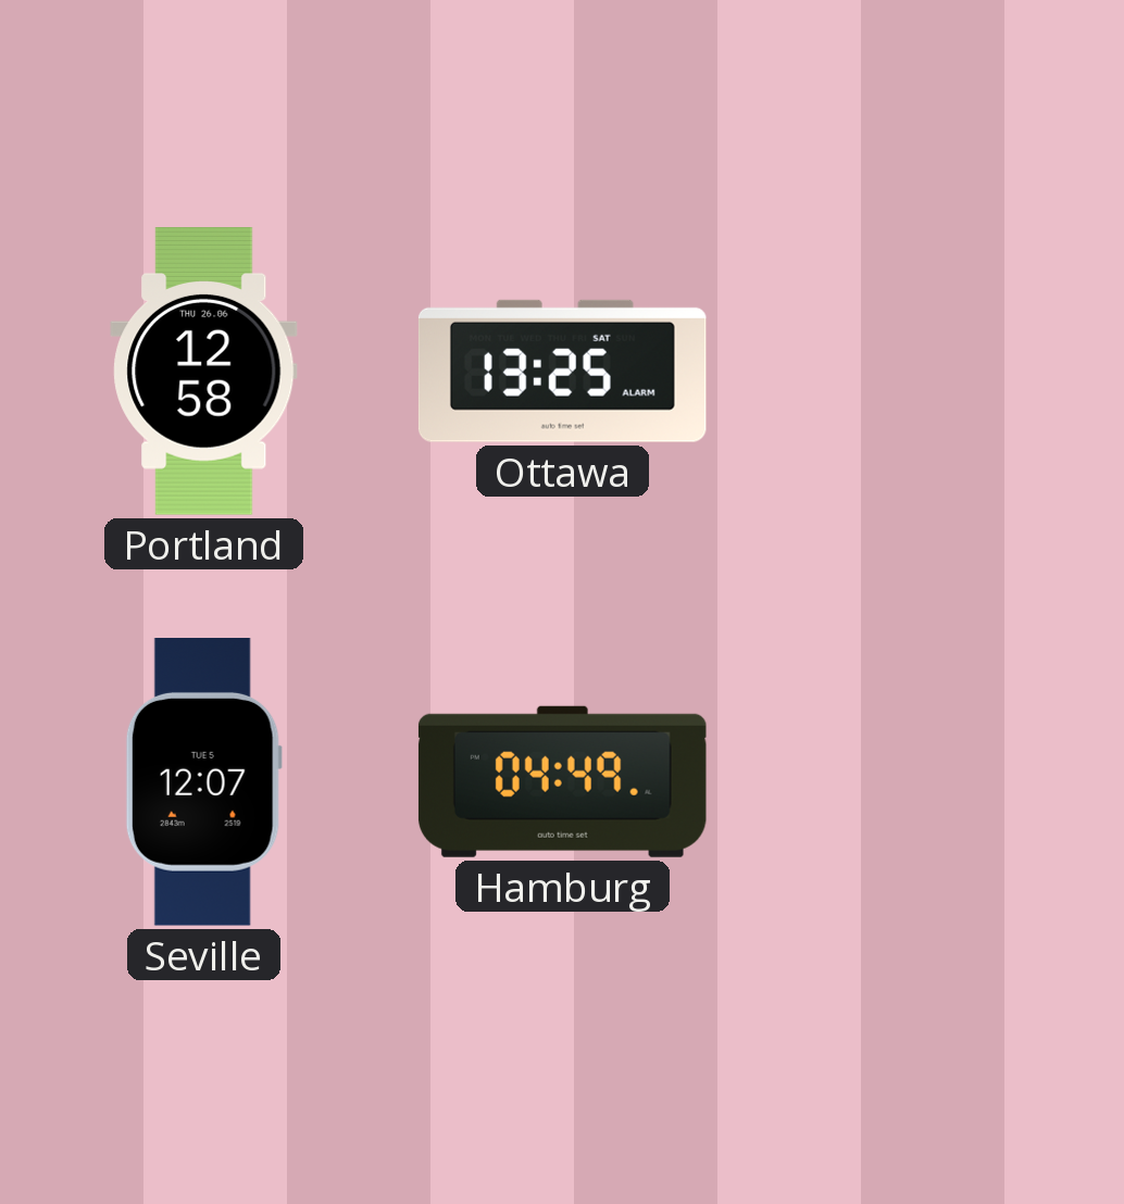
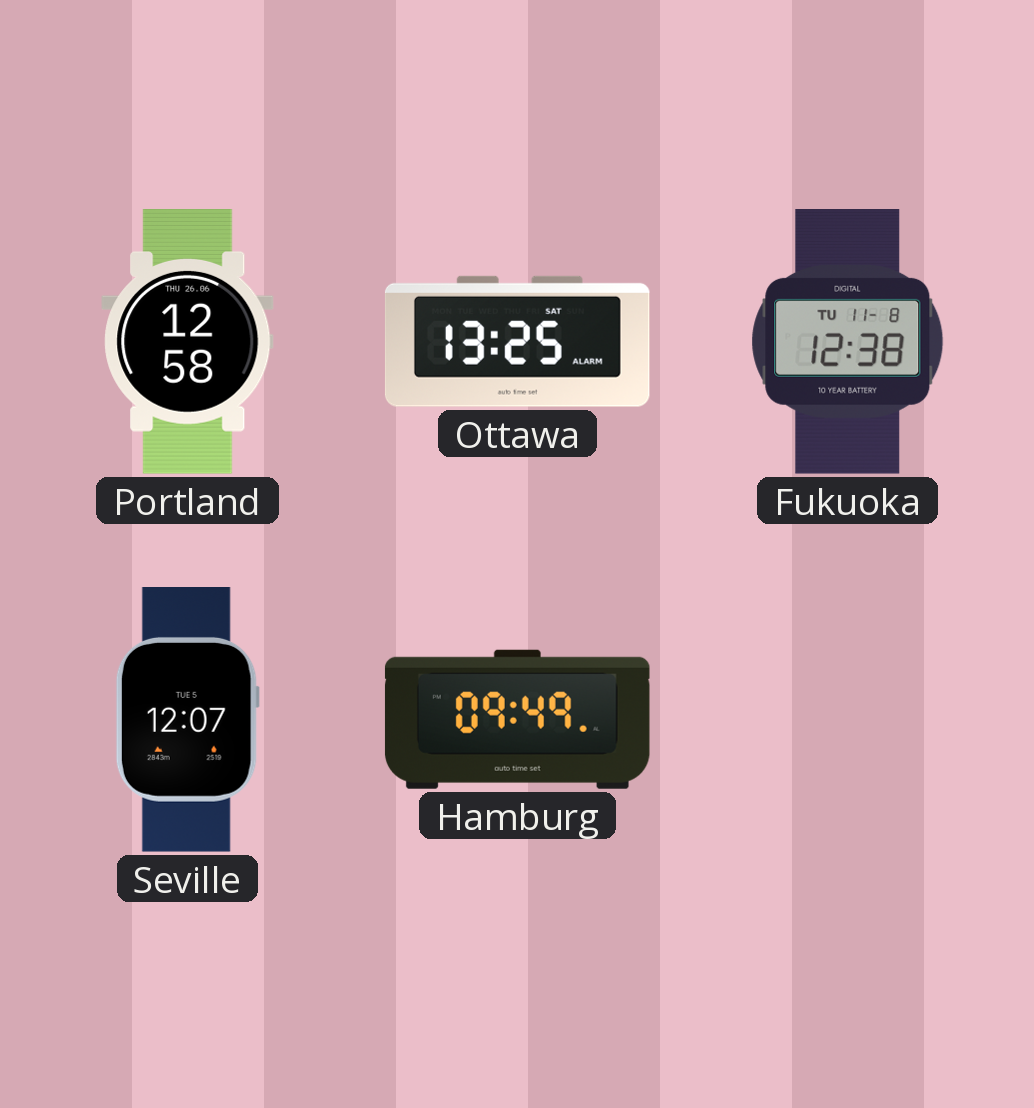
Fukuoka: none -> 12:38
Hamburg: 04:49 -> 09:49
